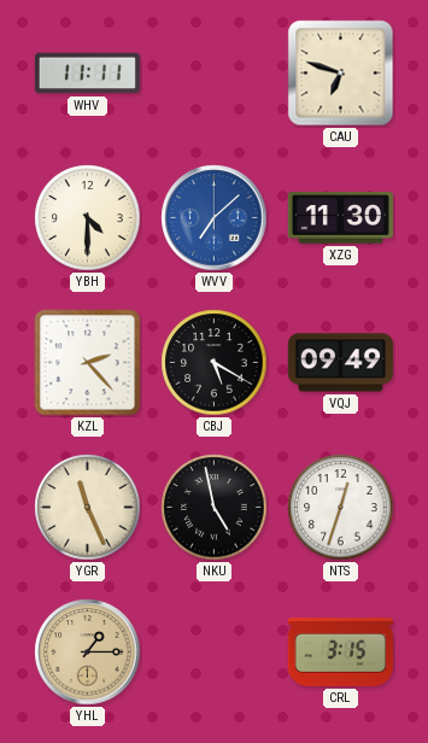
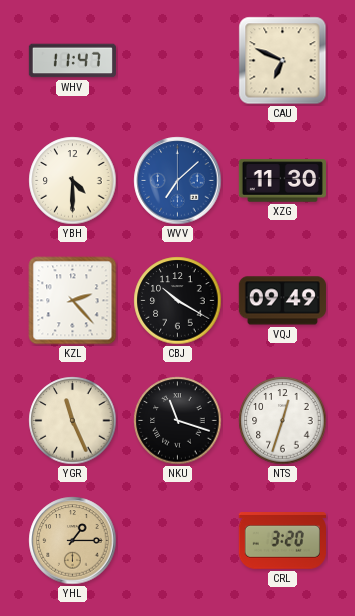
WHV: 11:11 -> 11:47
CAU: 6:48 -> 6:49
CBJ: 5:20 -> 10:20
NKU: 4:58 -> 11:18
CRL: 3:15 -> 3:20
